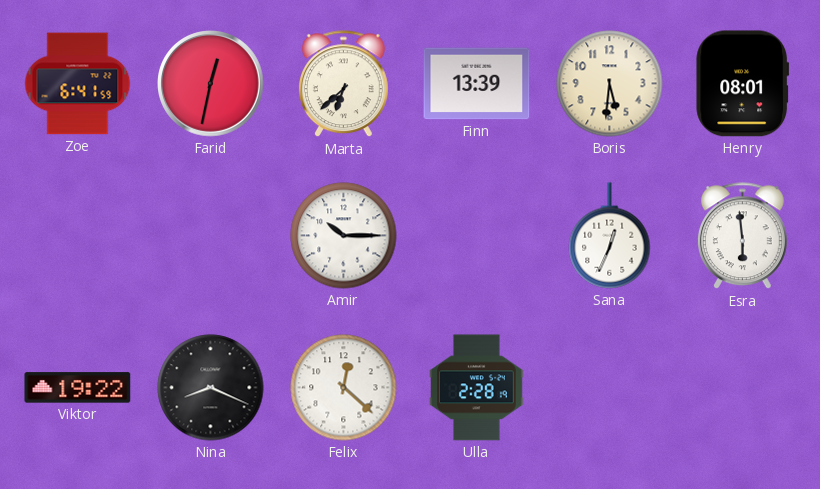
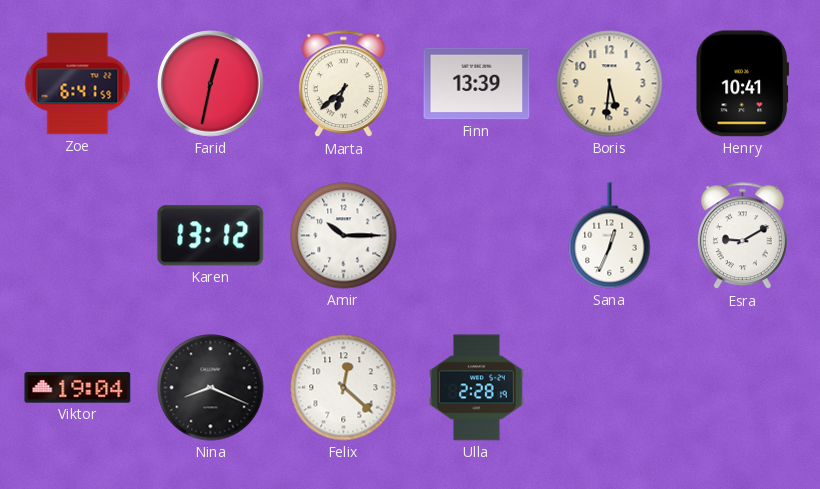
Henry: 08:01 -> 10:41
Karen: none -> 13:12
Esra: 5:59 -> 9:10
Viktor: 19:22 -> 19:04
